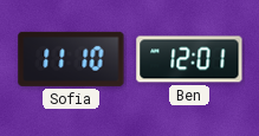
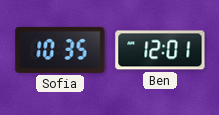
Sofia: 11:10 -> 10:35
